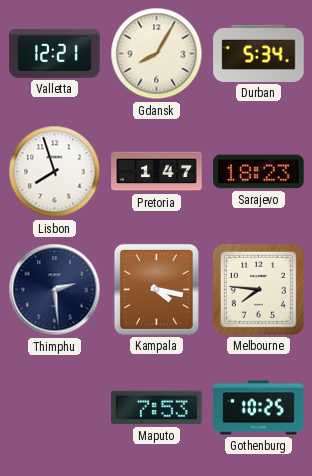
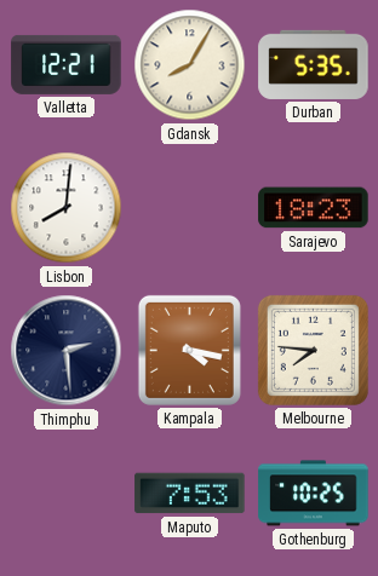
Durban: 5:34 -> 5:35
Lisbon: 7:57 -> 8:01
Pretoria: 1:47 -> none
